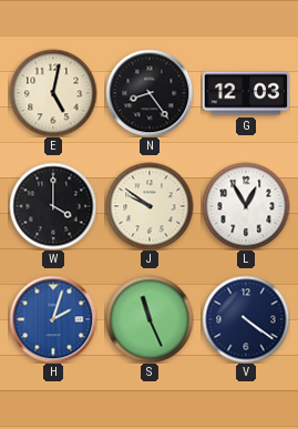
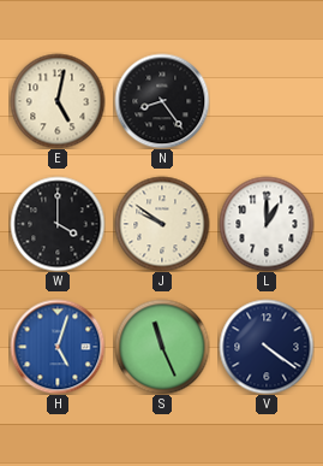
G: 12:03 -> none
L: 12:55 -> 1:00
H: 2:03 -> 5:03
